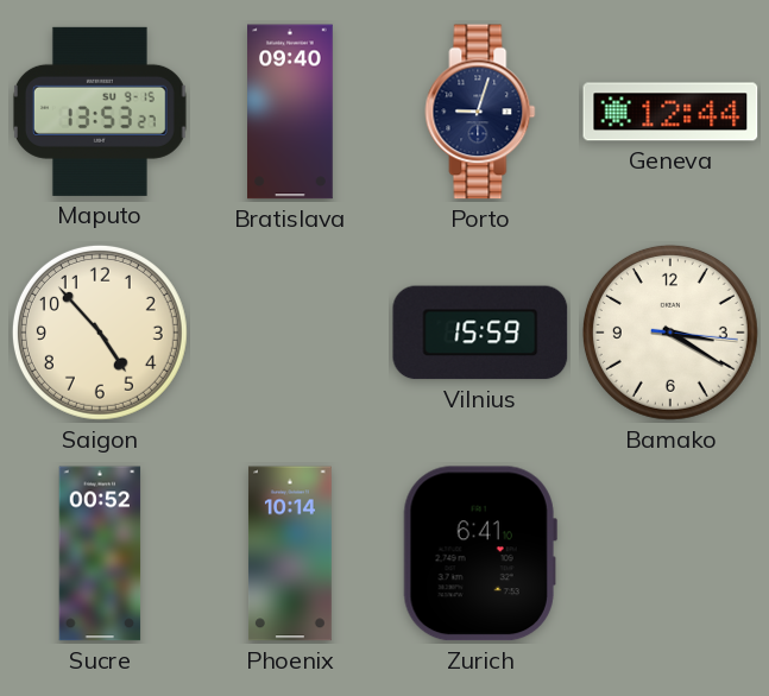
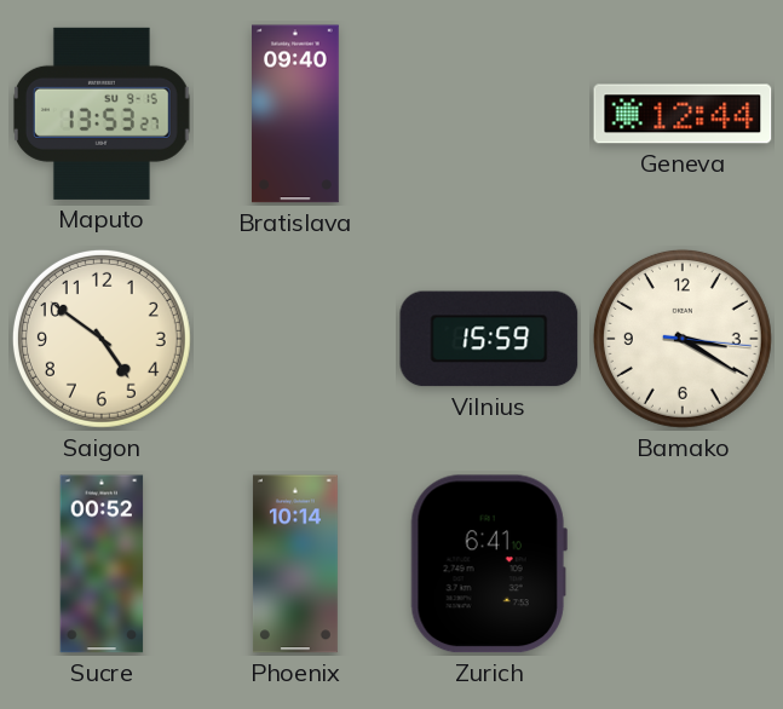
Porto: 9:03 -> none
Saigon: 4:53 -> 4:51
